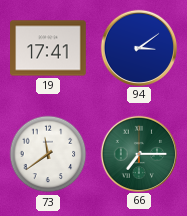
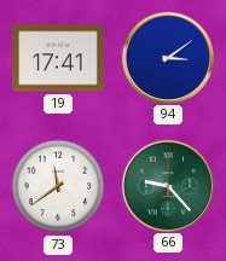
66: 7:15 -> 9:23
